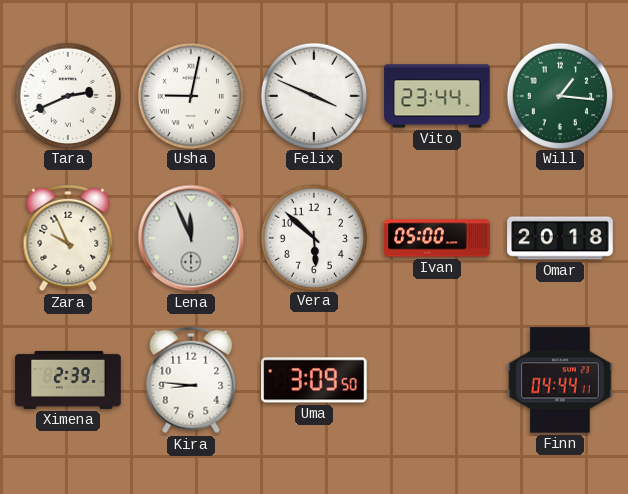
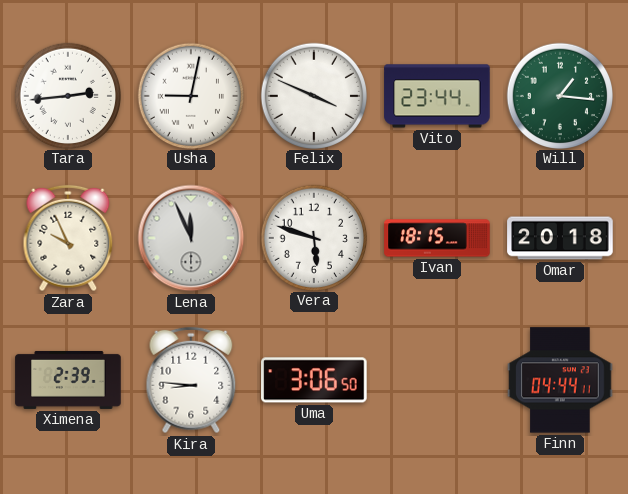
Tara: 2:41 -> 2:44
Vera: 5:52 -> 5:48
Ivan: 05:00 -> 18:15
Uma: 3:09 -> 3:06
